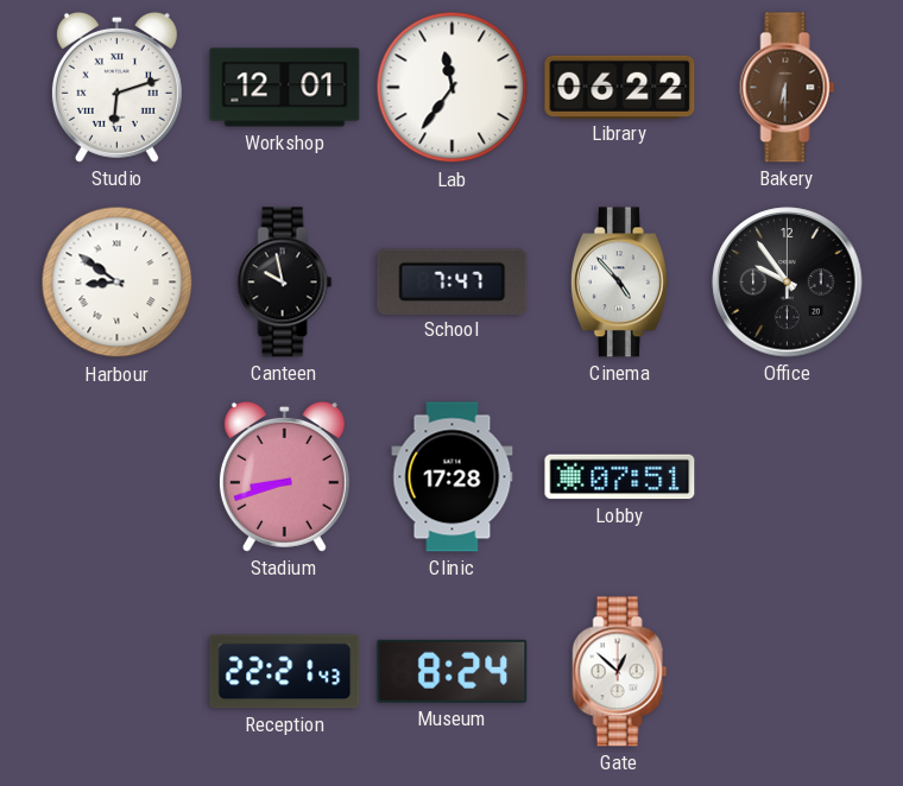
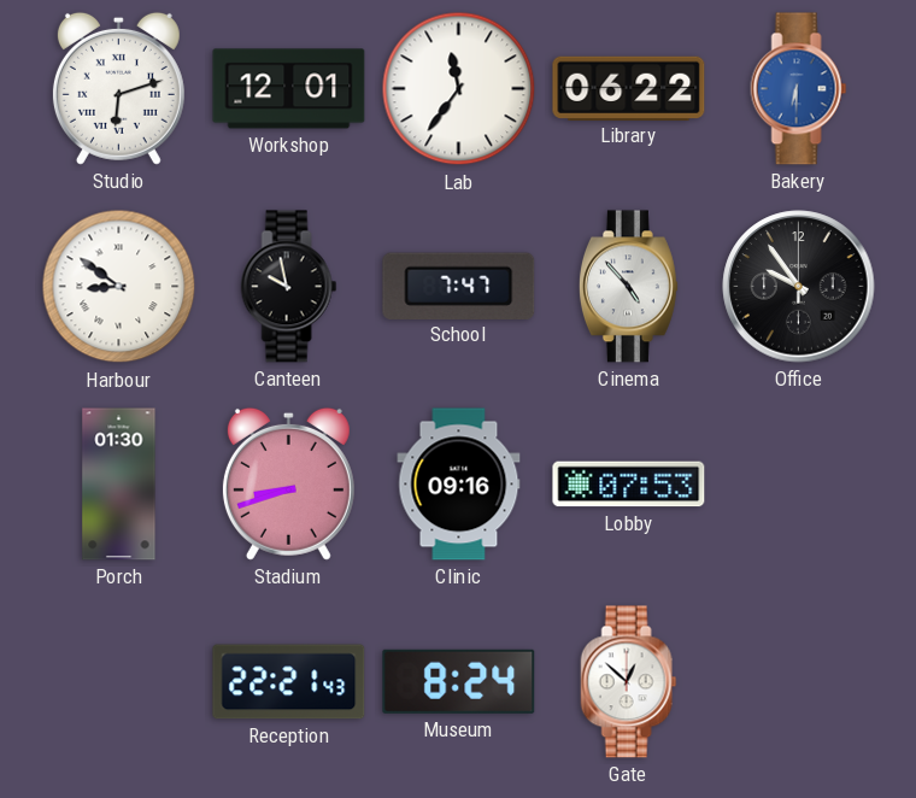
Bakery dial: brown -> blue
Porch: none -> 01:30
Clinic: 17:28 -> 09:16
Lobby: 07:51 -> 07:53
